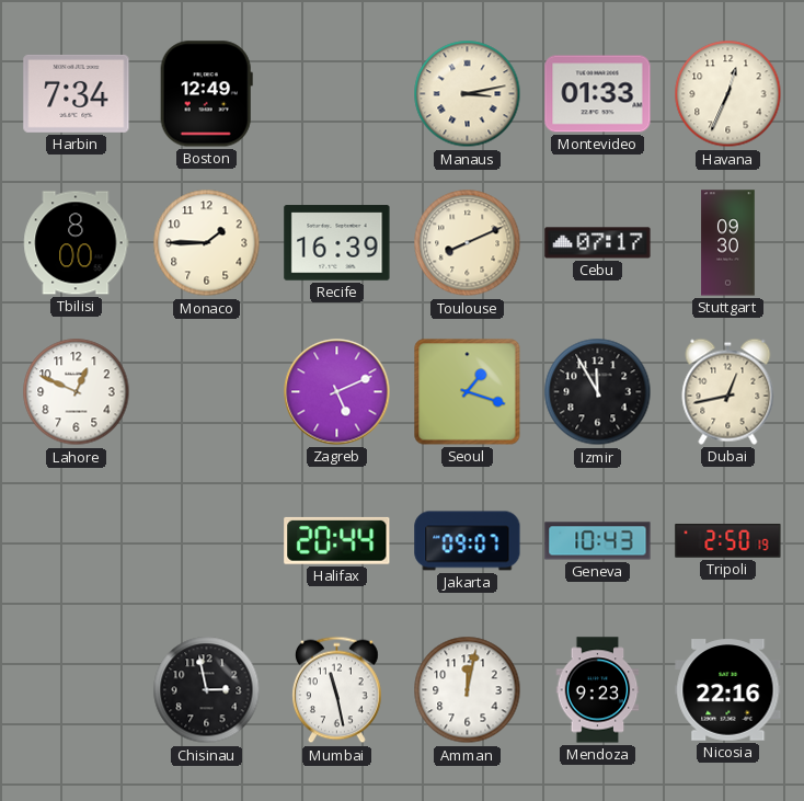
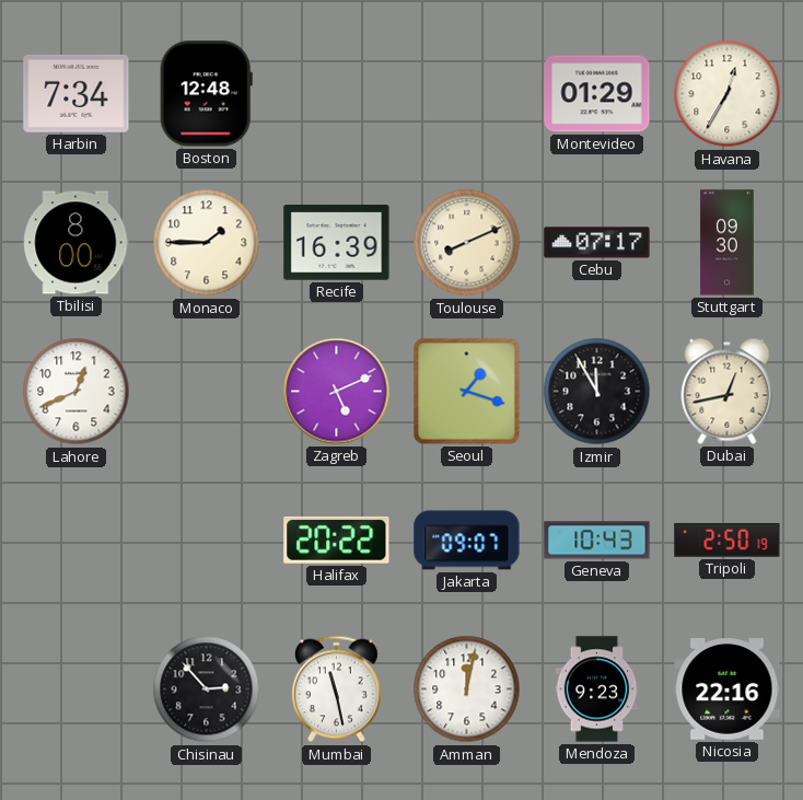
Boston: 12:49 -> 12:48
Manaus: 3:13 -> none
Montevideo: 01:33 -> 01:29
Havana: 12:34 -> 12:35
Lahore: 12:49 -> 12:41
Halifax: 20:44 -> 20:22
Chisinau: 2:58 -> 2:53
